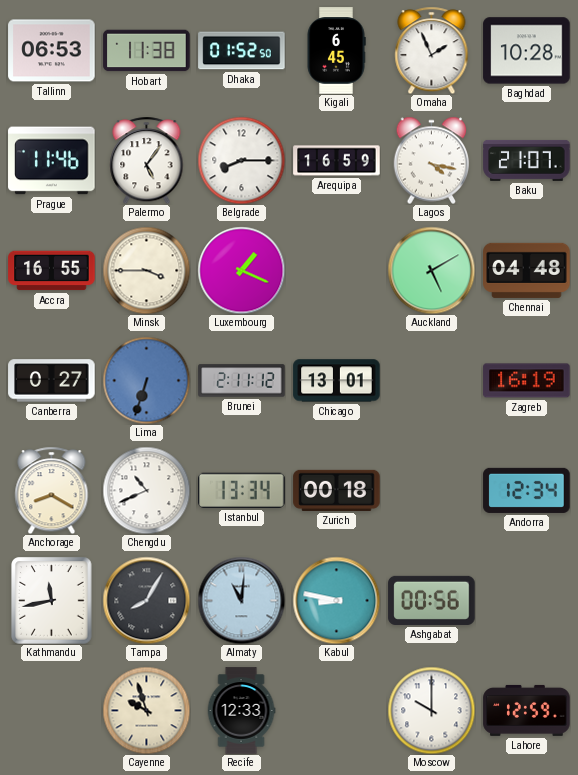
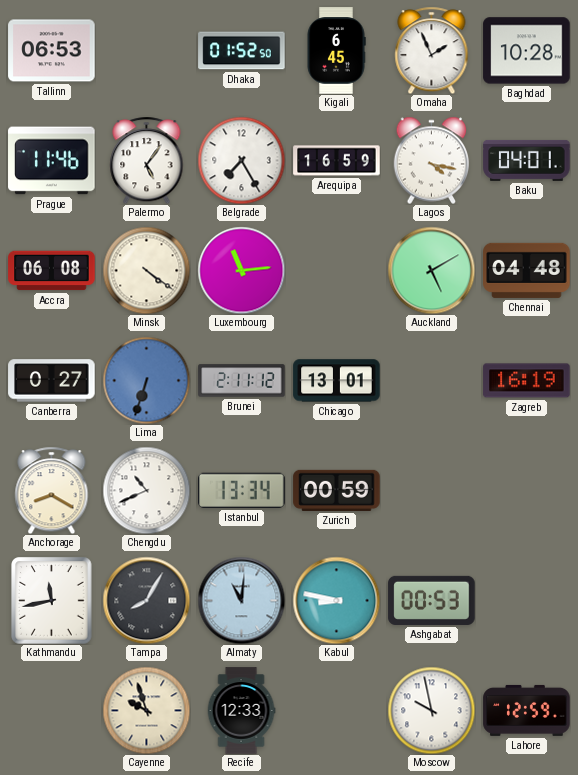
Hobart: 11:38 -> none
Belgrade: 8:15 -> 7:25
Baku: 21:07 -> 04:01
Accra: 16:55 -> 06:08
Minsk: 3:45 -> 4:21
Luxembourg: 1:19 -> 11:14
Zurich: 00:18 -> 00:59
Andorra: 12:34 -> none
Ashgabat: 00:56 -> 00:53
Moscow: 10:00 -> 9:58
